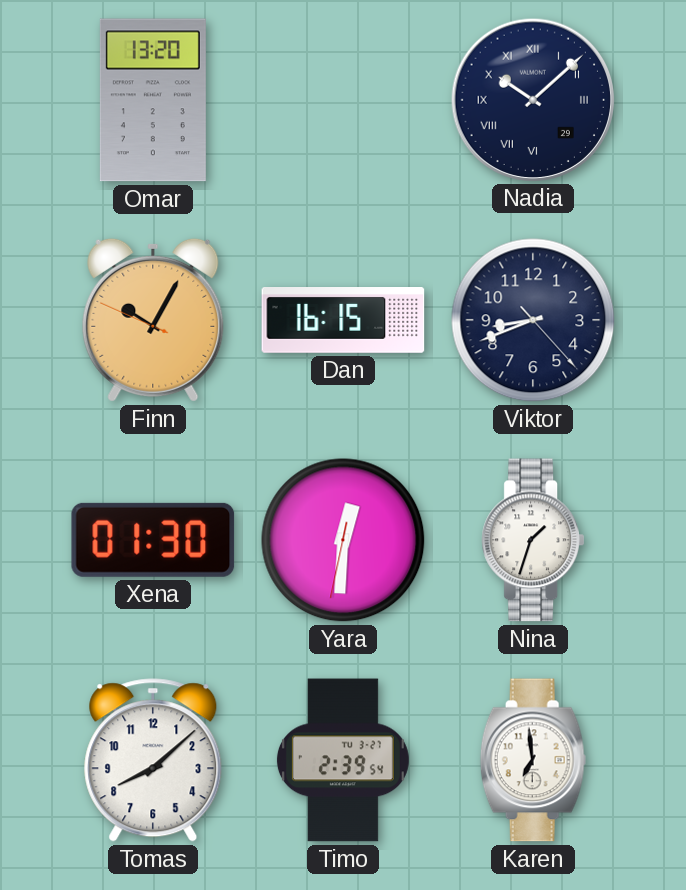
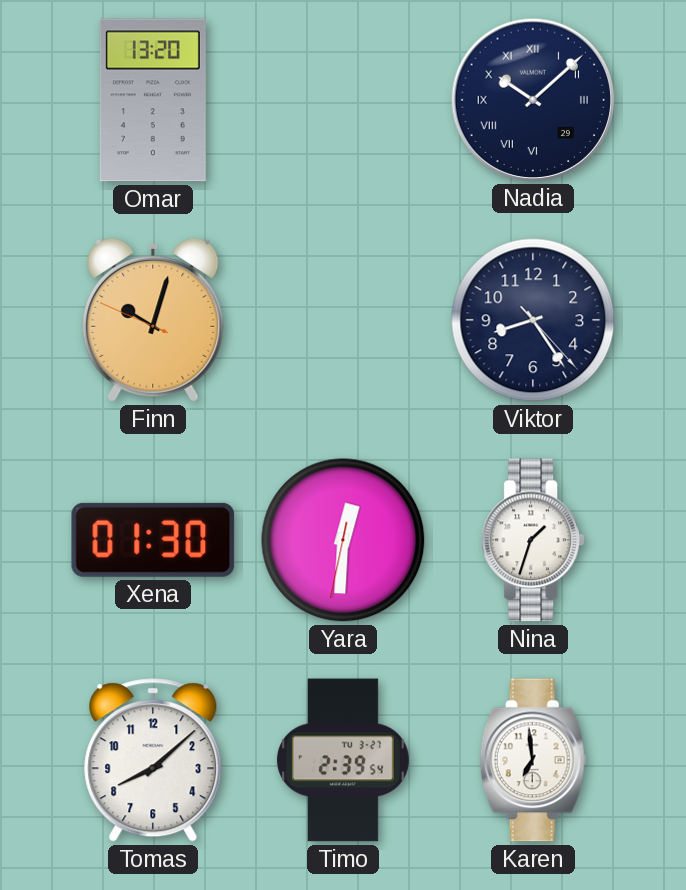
Finn: 10:04 -> 10:02
Dan: 16:15 -> none
Viktor: 8:41 -> 8:24
